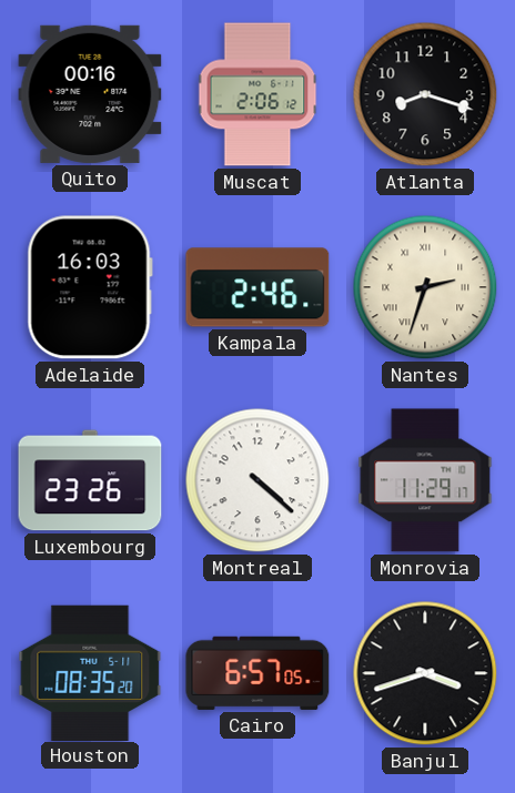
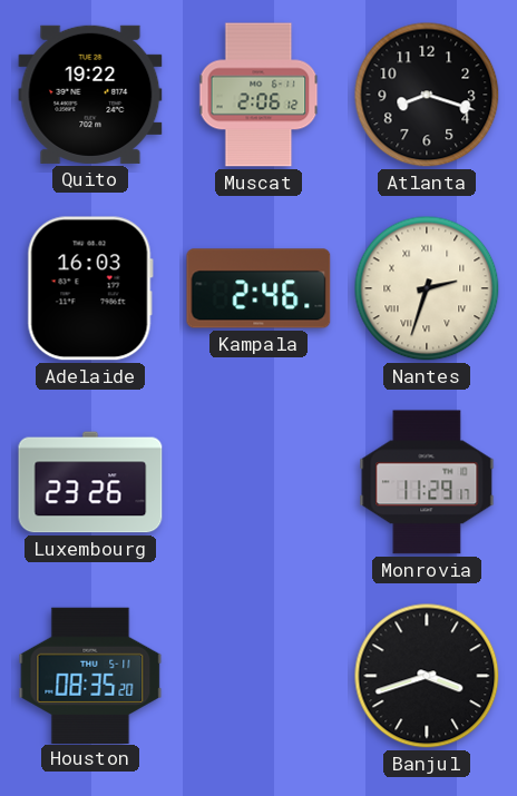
Quito: 00:16 -> 19:22
Montreal: 4:22 -> none
Cairo: 6:57 -> none
